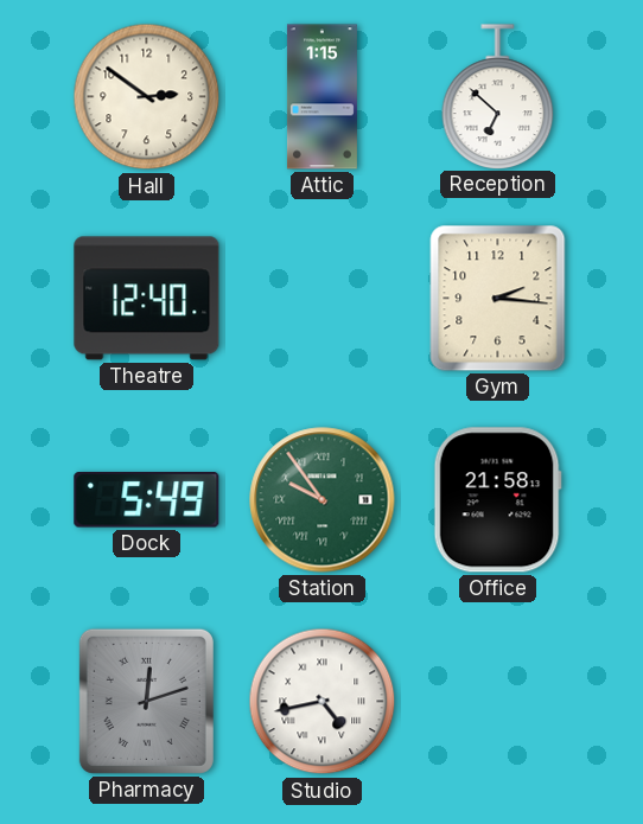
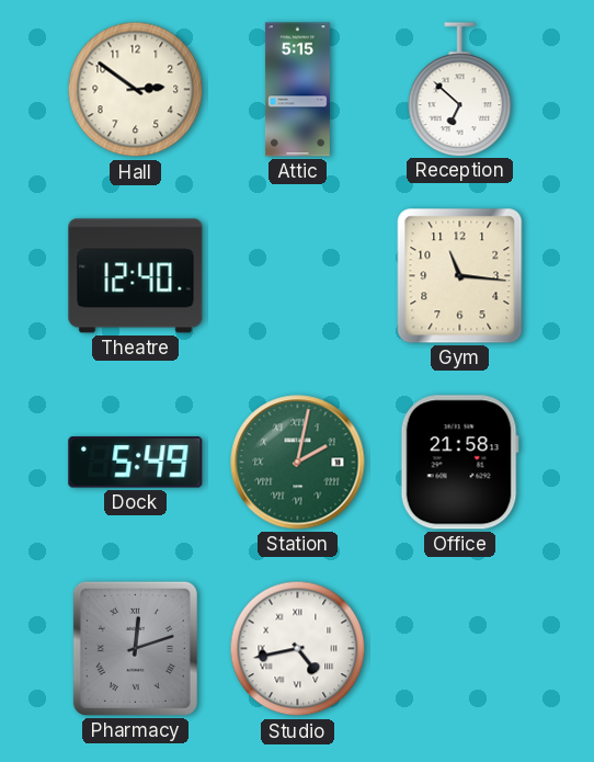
Attic: 1:15 -> 5:15
Gym: 2:16 -> 11:16
Station: 9:54 -> 2:02
